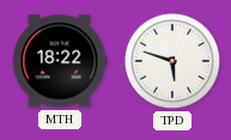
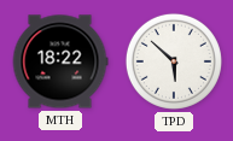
TPD: 5:48 -> 5:52
